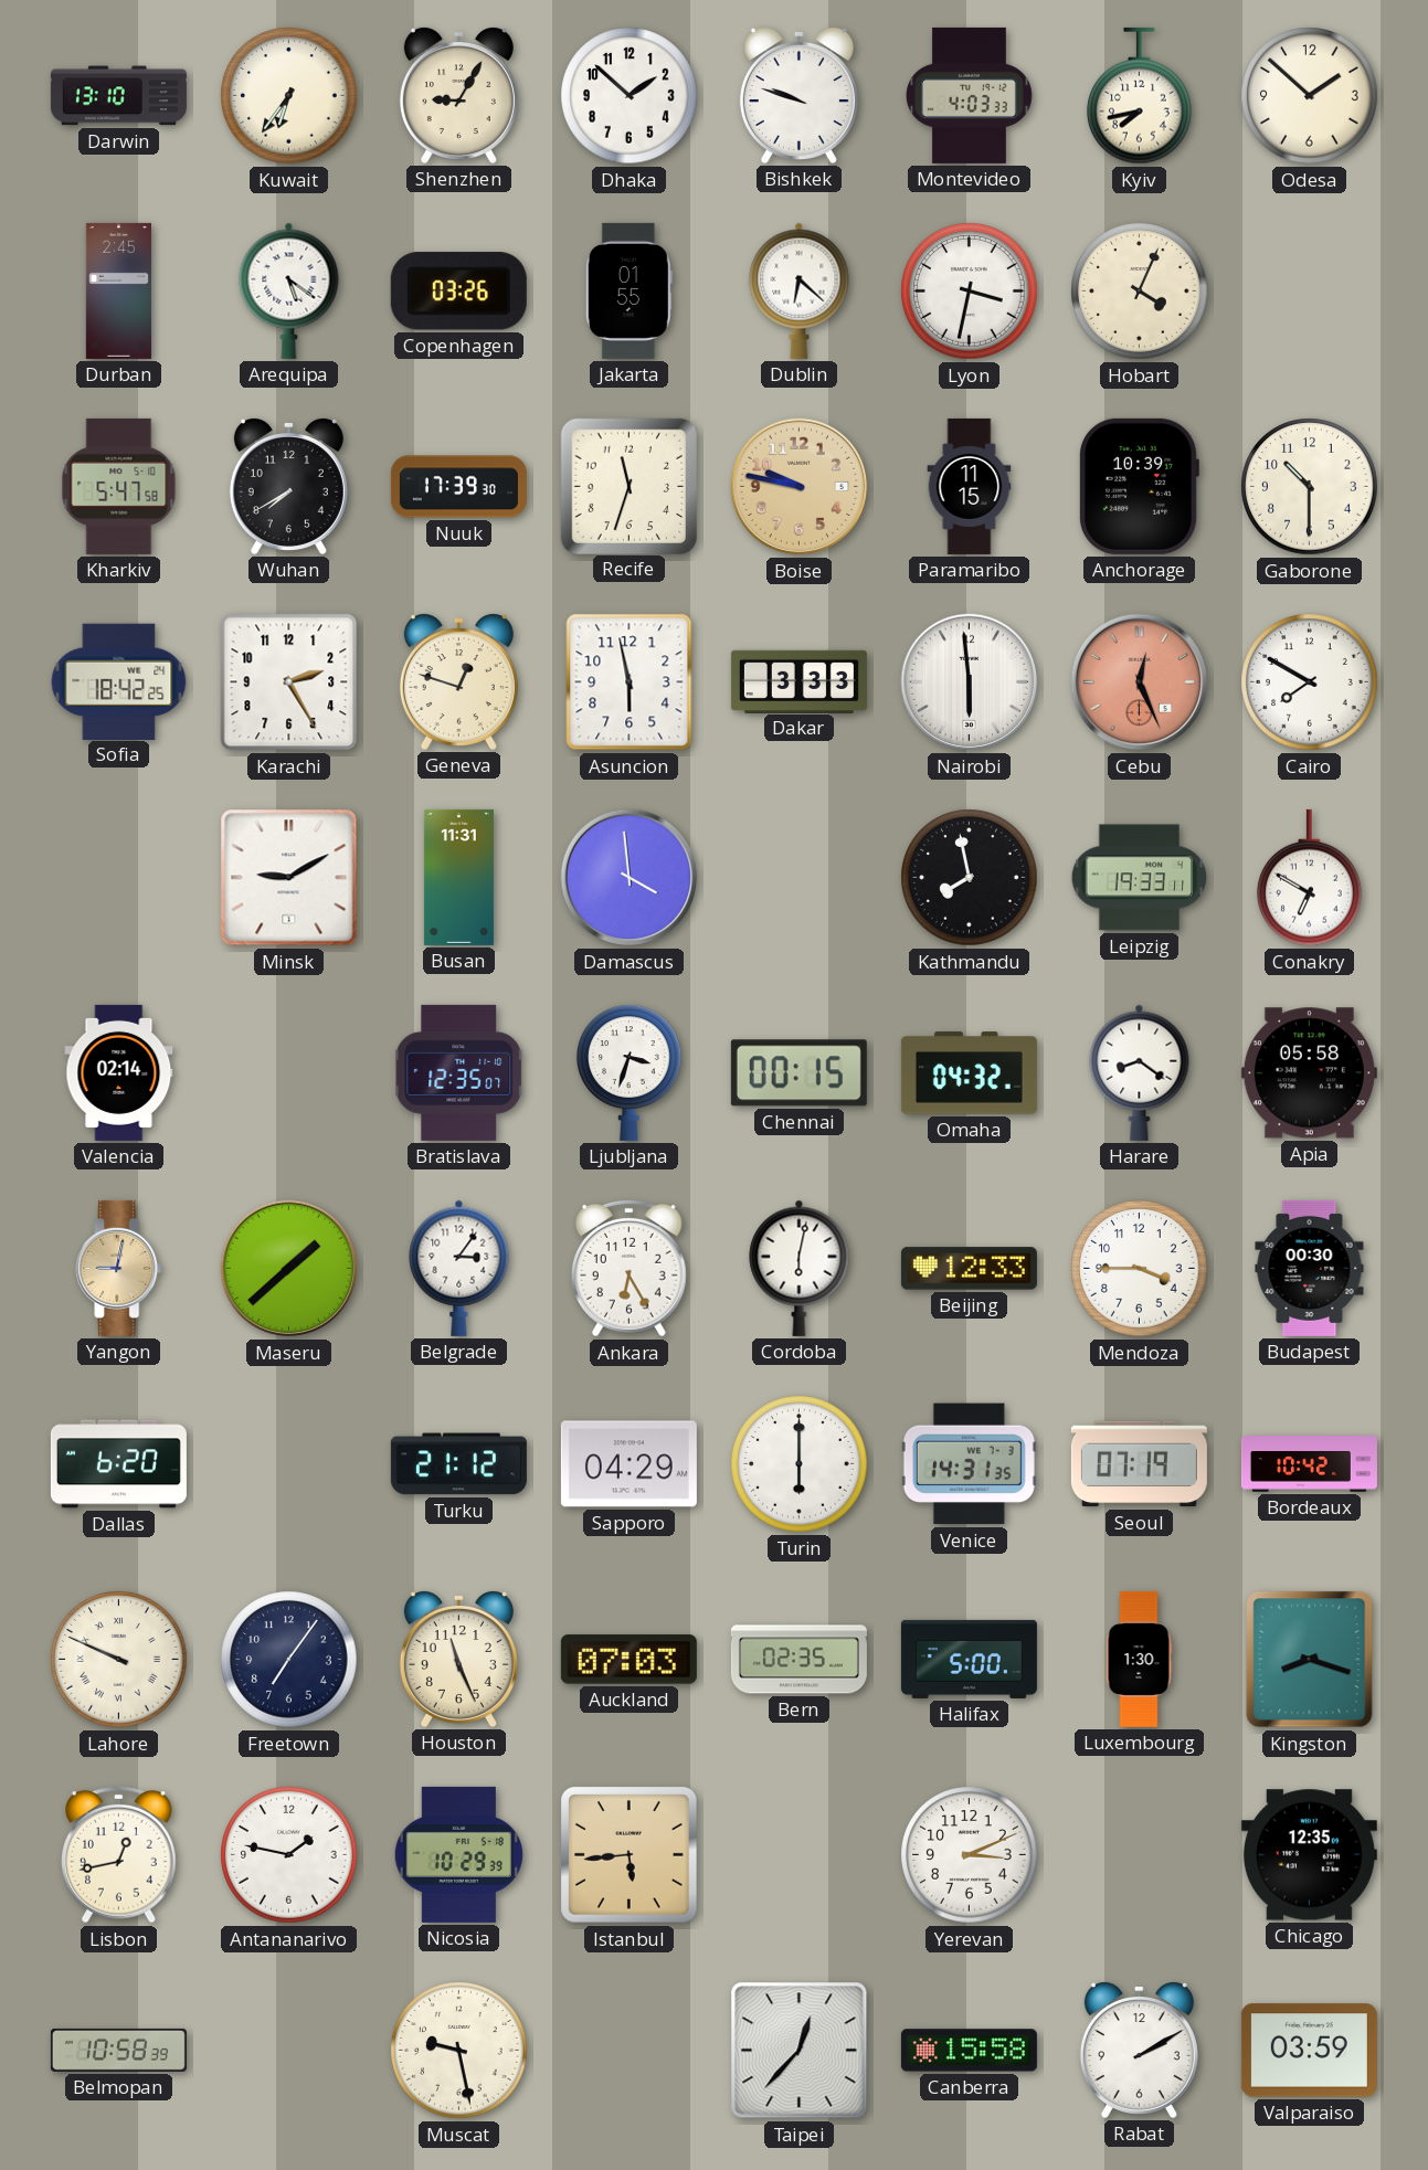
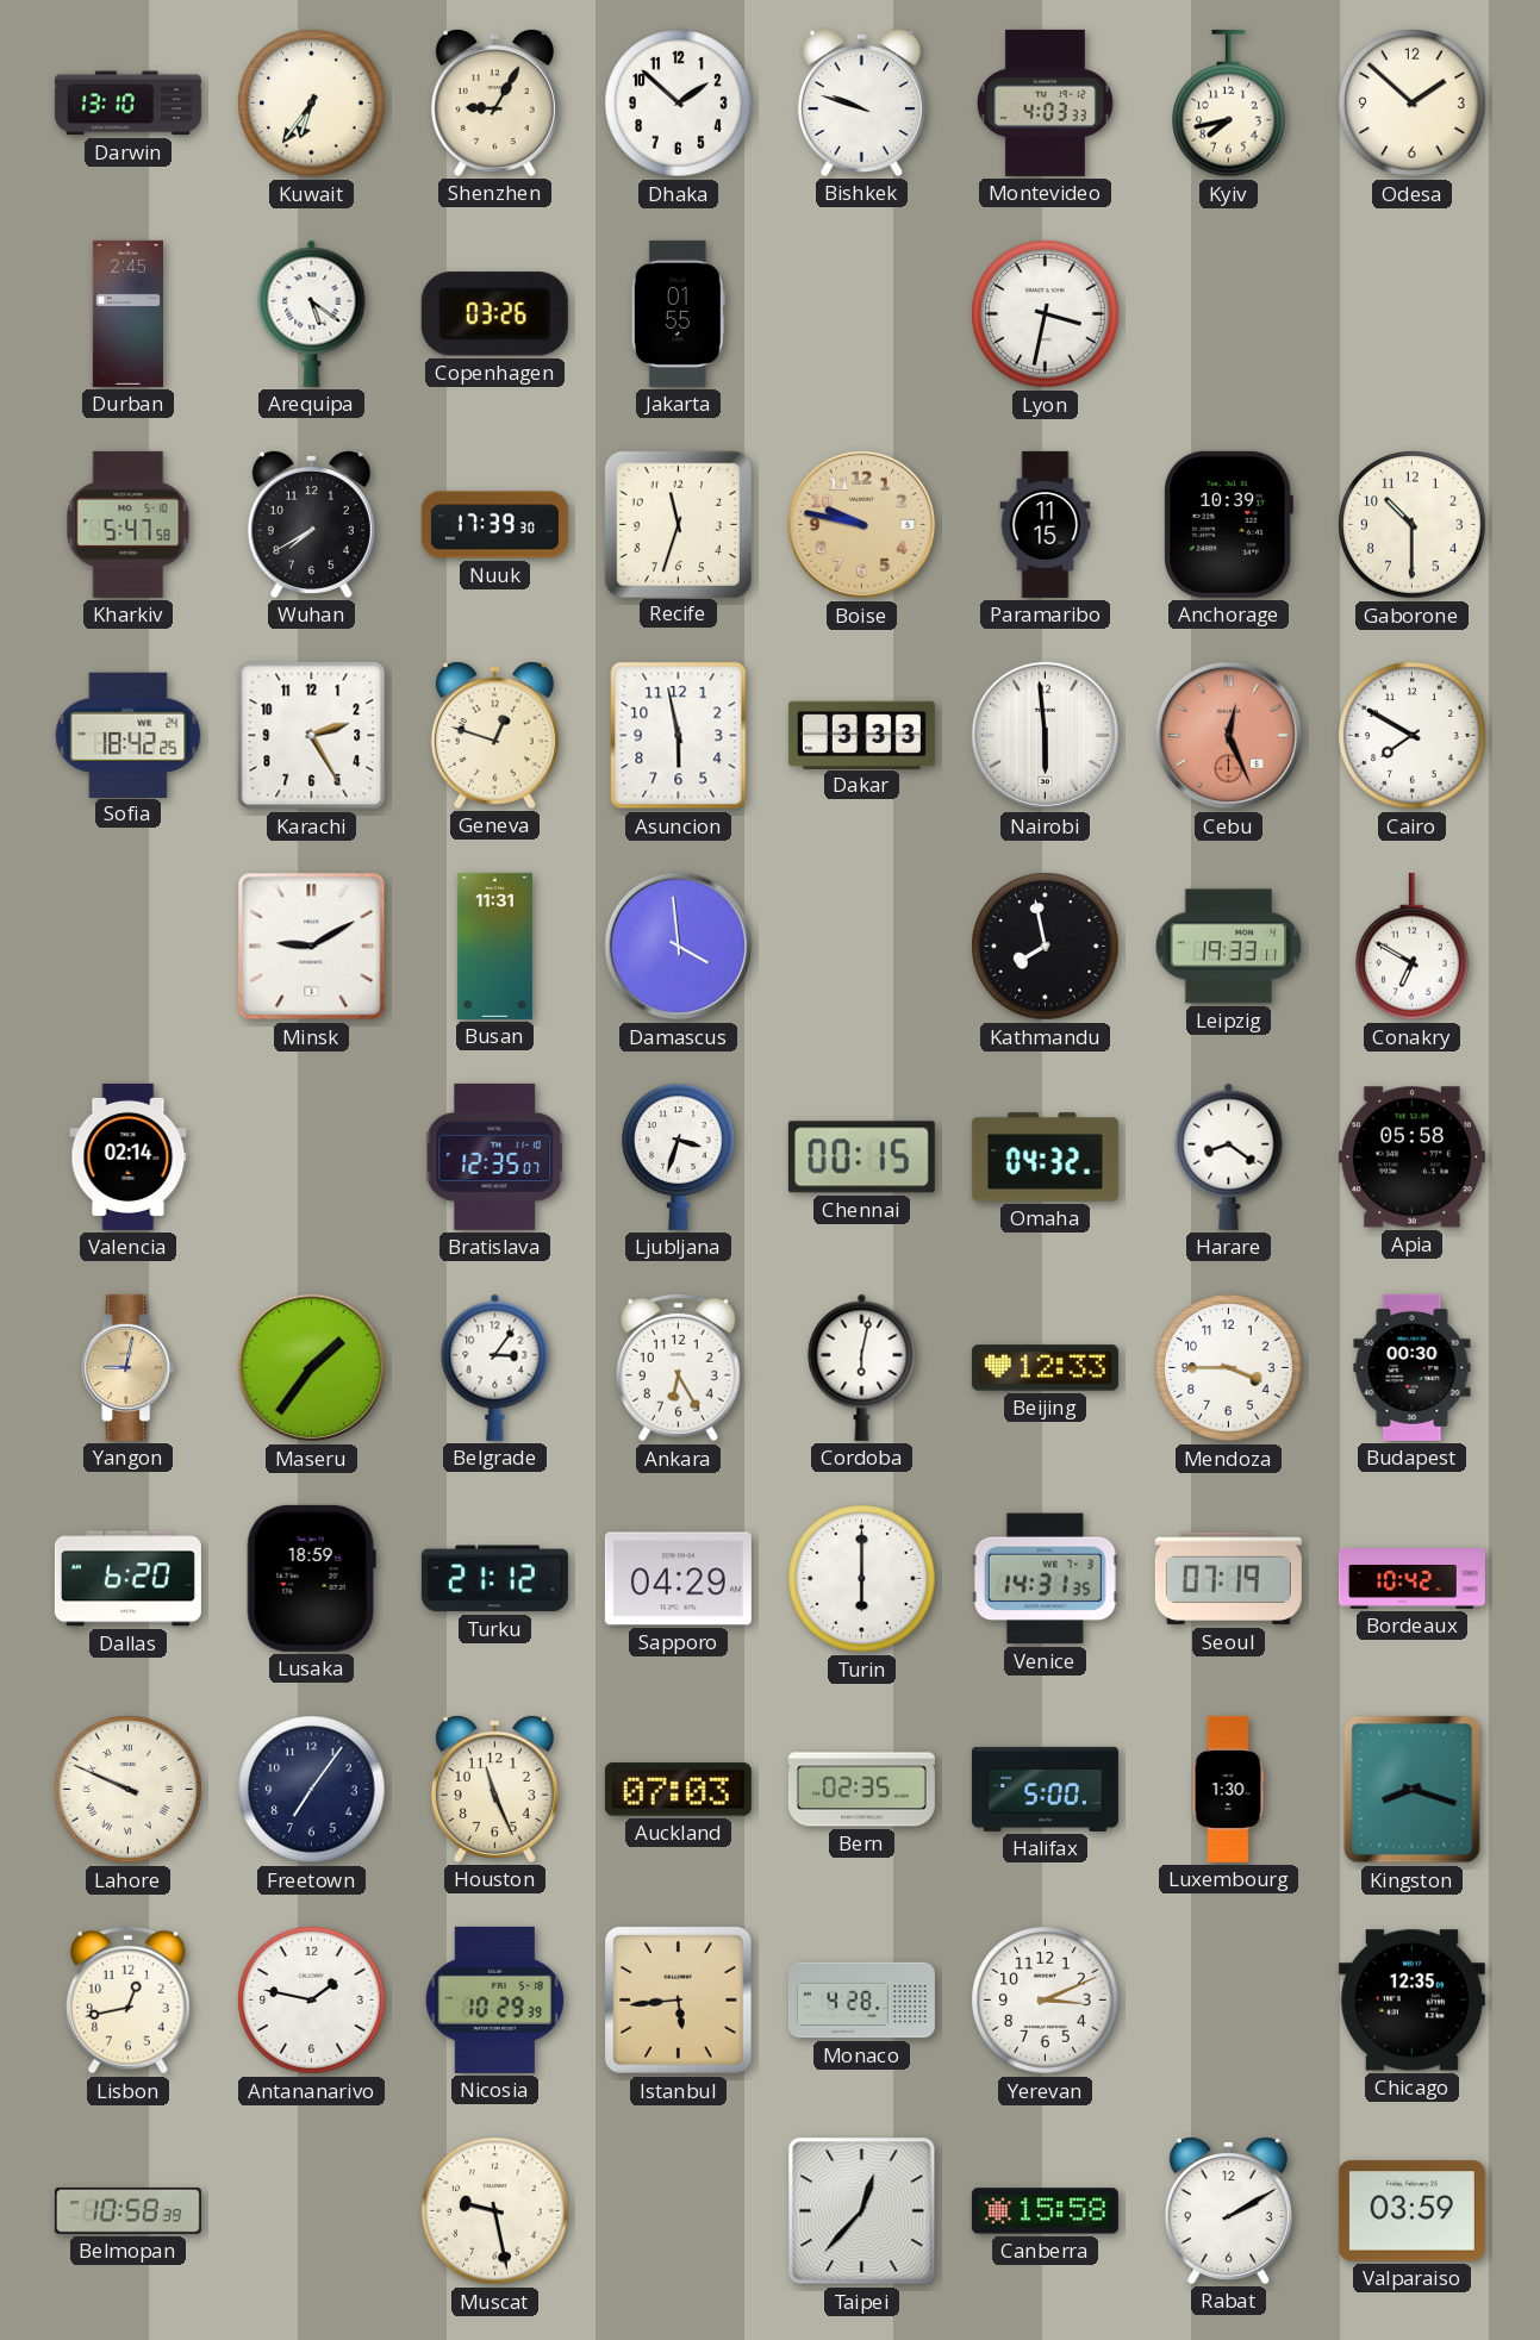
Dublin: 6:22 -> none
Hobart: 4:04 -> none
Maseru: 1:38 -> 1:36
Lusaka: none -> 18:59
Monaco: none -> 4:28
